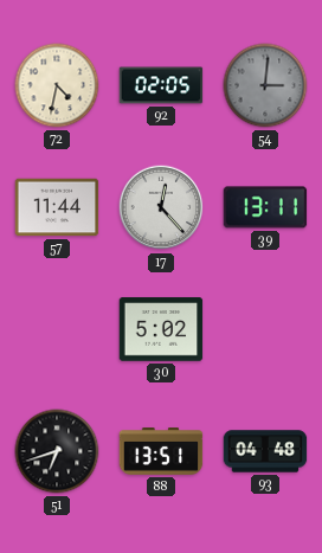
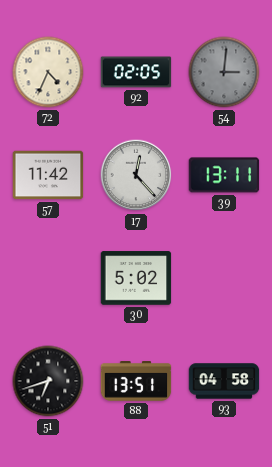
72: 4:32 -> 4:34
57: 11:44 -> 11:42
93: 04:48 -> 04:58
